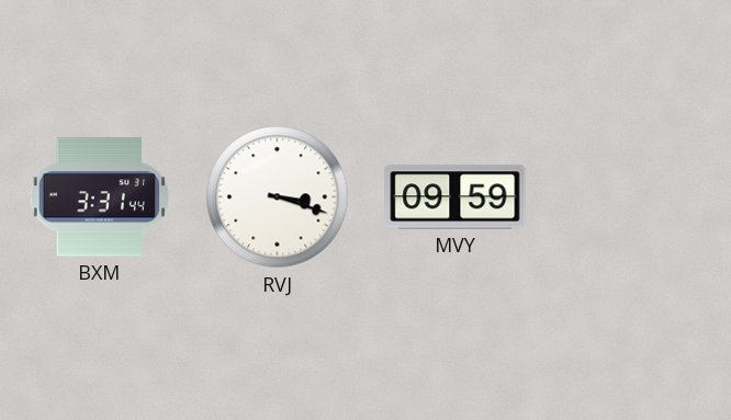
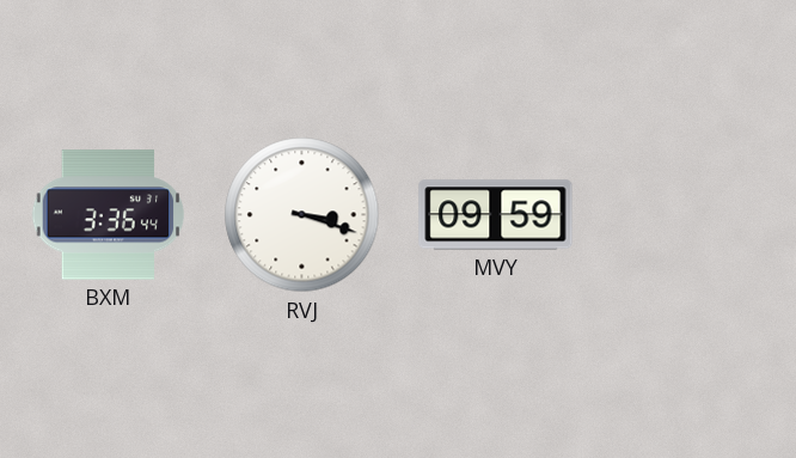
BXM: 3:31 -> 3:36
